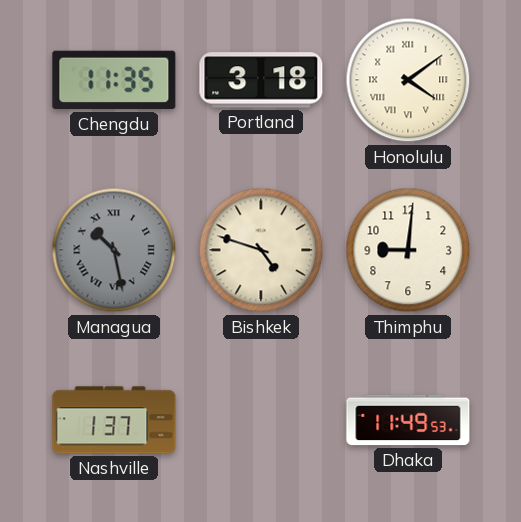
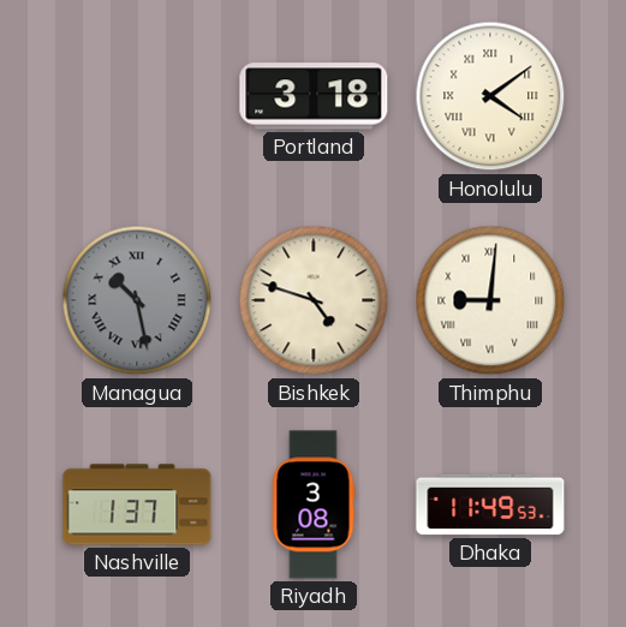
Chengdu: 11:35 -> none
Thimphu numerals: Arabic -> Roman
Riyadh: none -> 3:08
